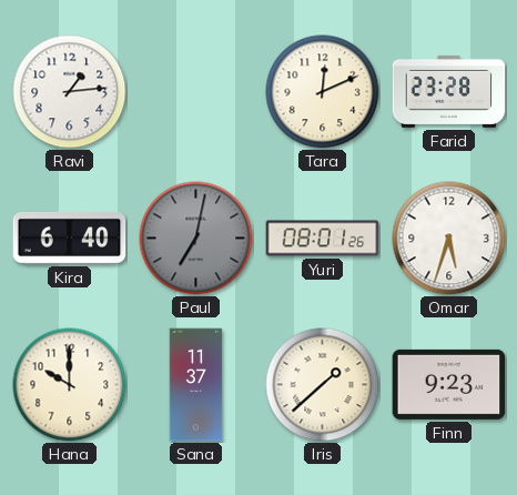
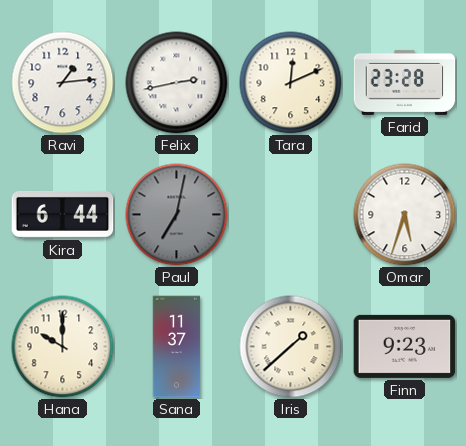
Felix: none -> 2:43
Kira: 6:40 -> 6:44
Yuri: 08:01 -> none
